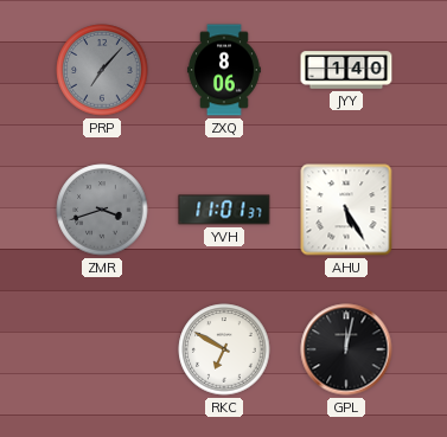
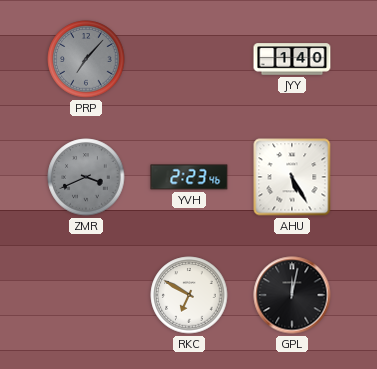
ZXQ: 8:06 -> none
ZMR: 3:42 -> 3:41
YVH: 11:01 -> 2:23
